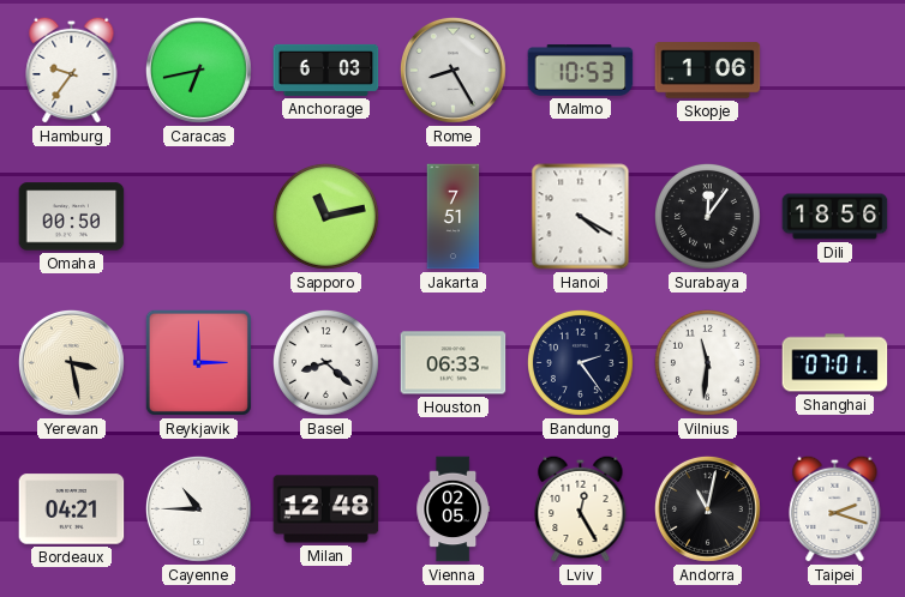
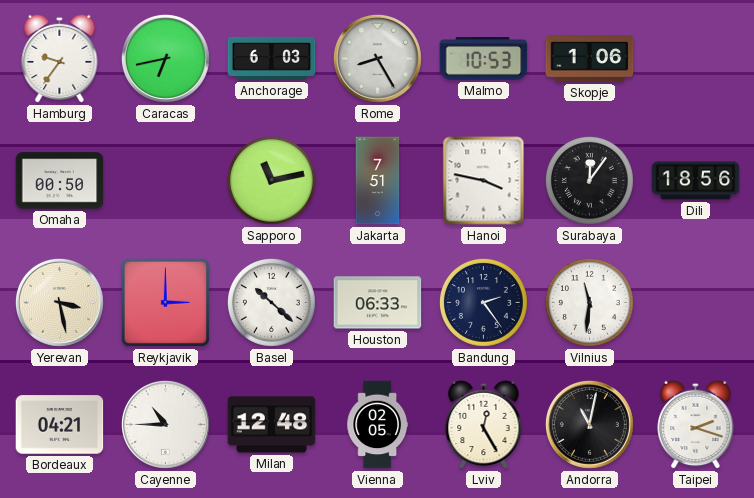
Hanoi: 4:20 -> 3:47
Basel: 8:22 -> 10:22
Shanghai: 07:01 -> none
